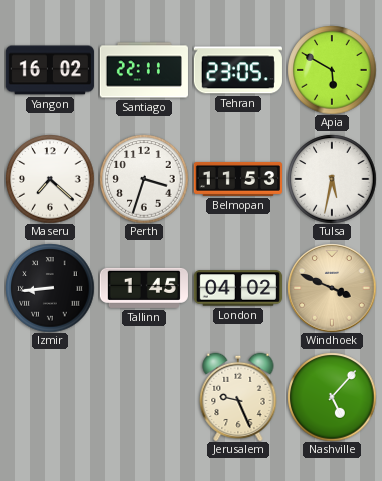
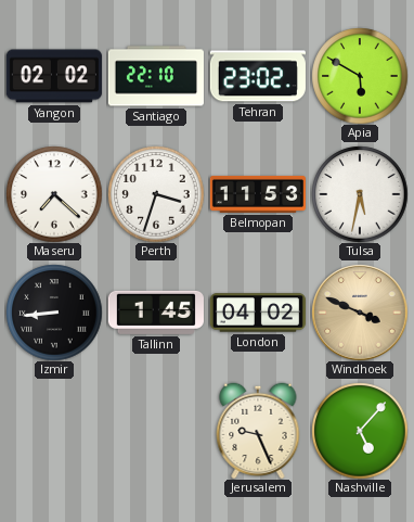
Yangon: 16:02 -> 02:02
Santiago: 22:11 -> 22:10
Tehran: 23:05 -> 23:02
